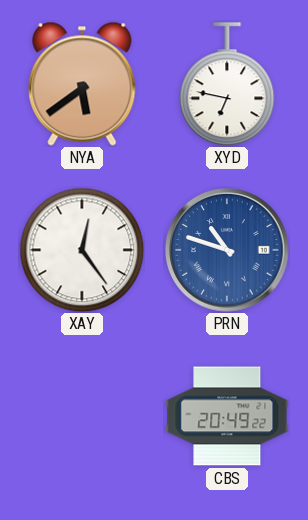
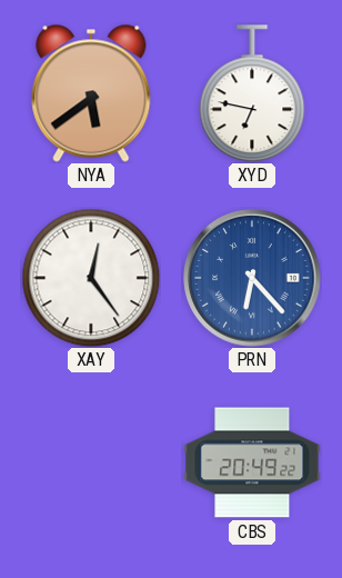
PRN: 10:48 -> 6:23
